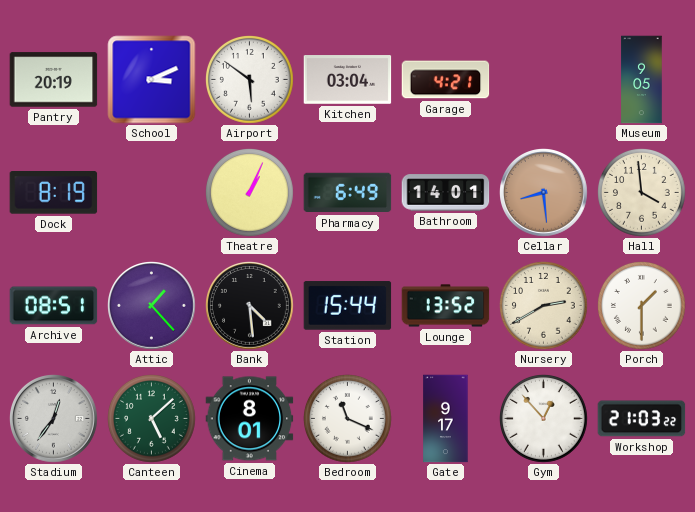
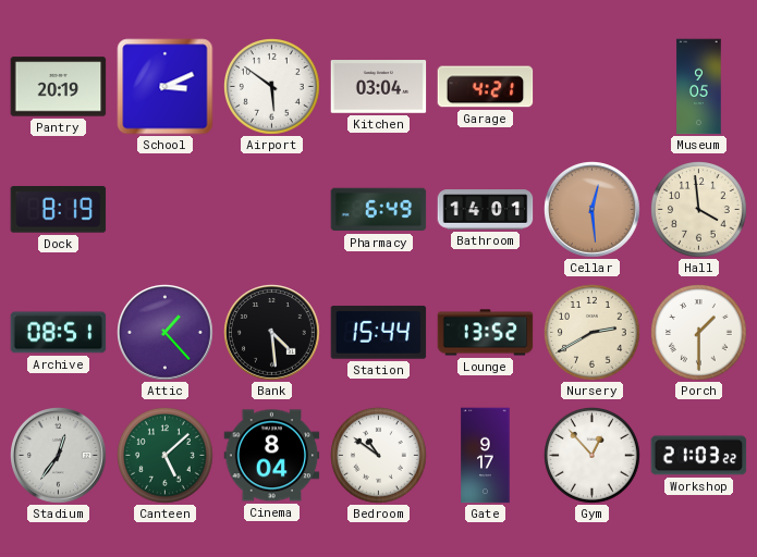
Theatre: 1:04 -> none
Cellar: 8:29 -> 12:29
Cinema: 8:01 -> 8:04
Bedroom: 11:19 -> 10:51
